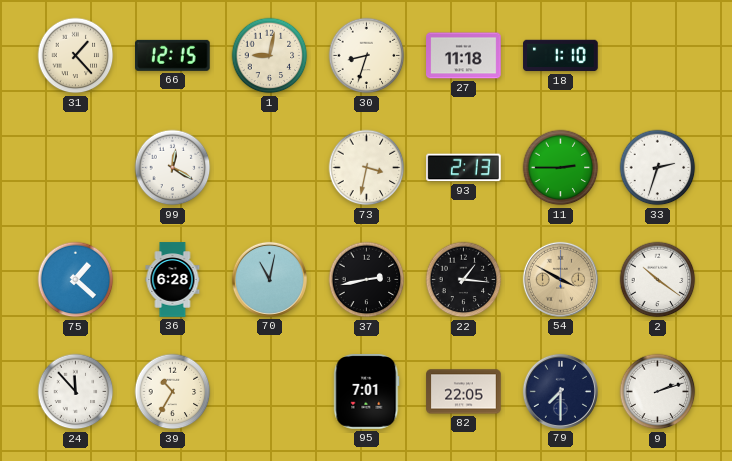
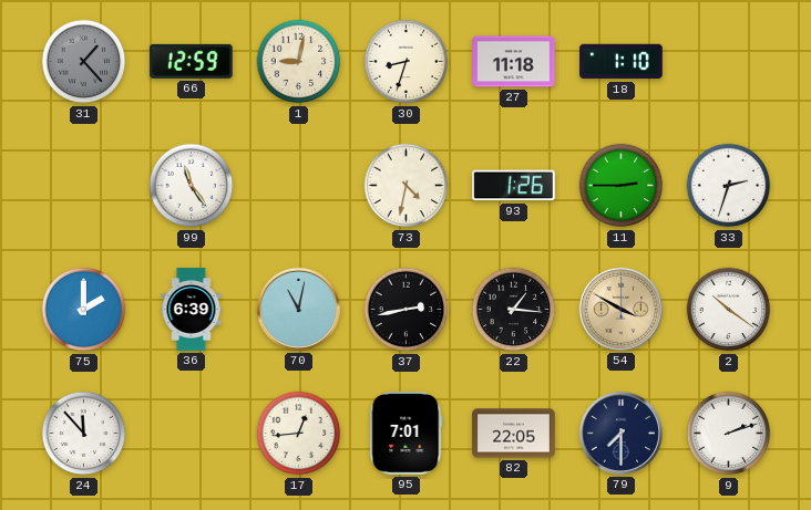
31 dial: cream -> grey
66: 12:15 -> 12:59
99: 12:20 -> 11:24
73: 3:32 -> 4:32
93: 2:13 -> 1:26
75: 1:22 -> 2:00
36: 6:28 -> 6:39
39: 10:35 -> none
17: none -> 12:44
